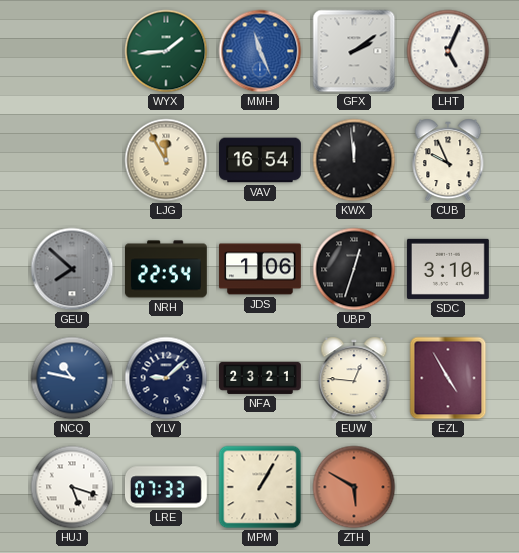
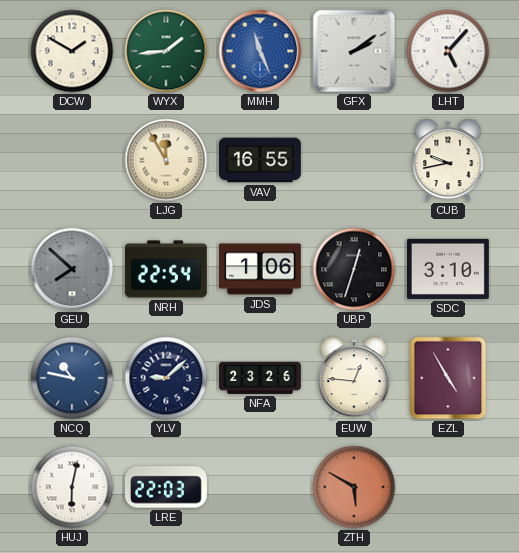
DCW: none -> 1:50
LHT: 5:04 -> 5:07
VAV: 16:54 -> 16:55
KWX: 11:59 -> none
CUB: 9:56 -> 9:43
NFA: 23:21 -> 23:26
HUJ: 5:18 -> 6:02
LRE: 07:33 -> 22:03
MPM: 1:05 -> none
